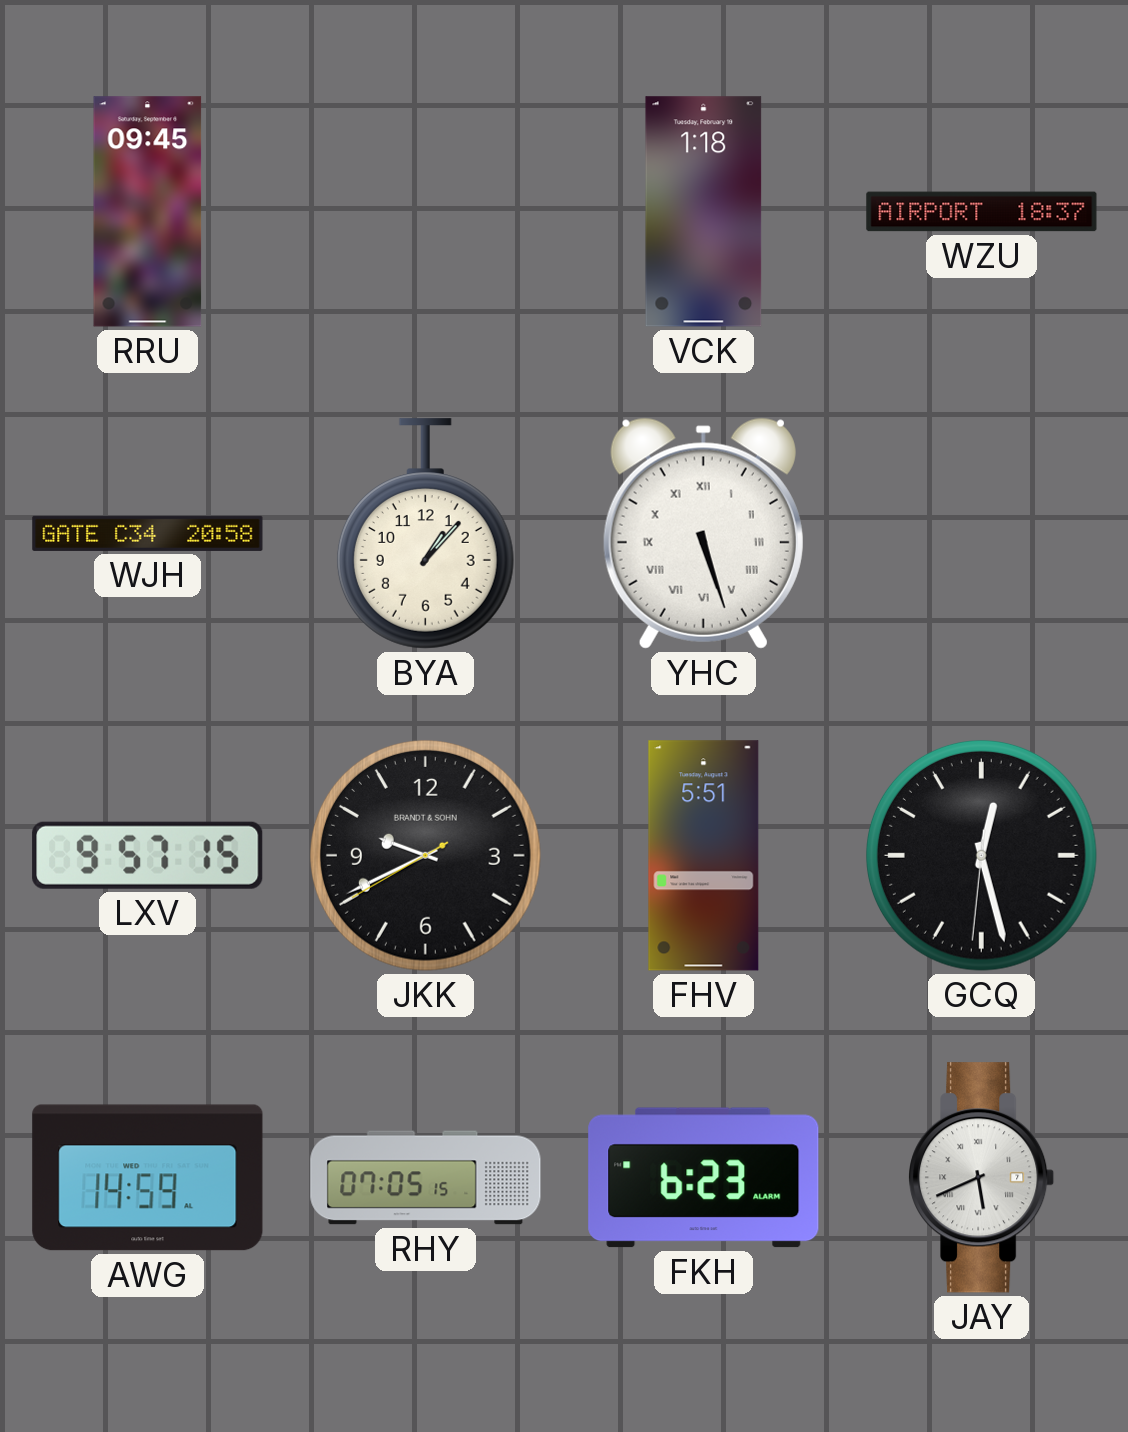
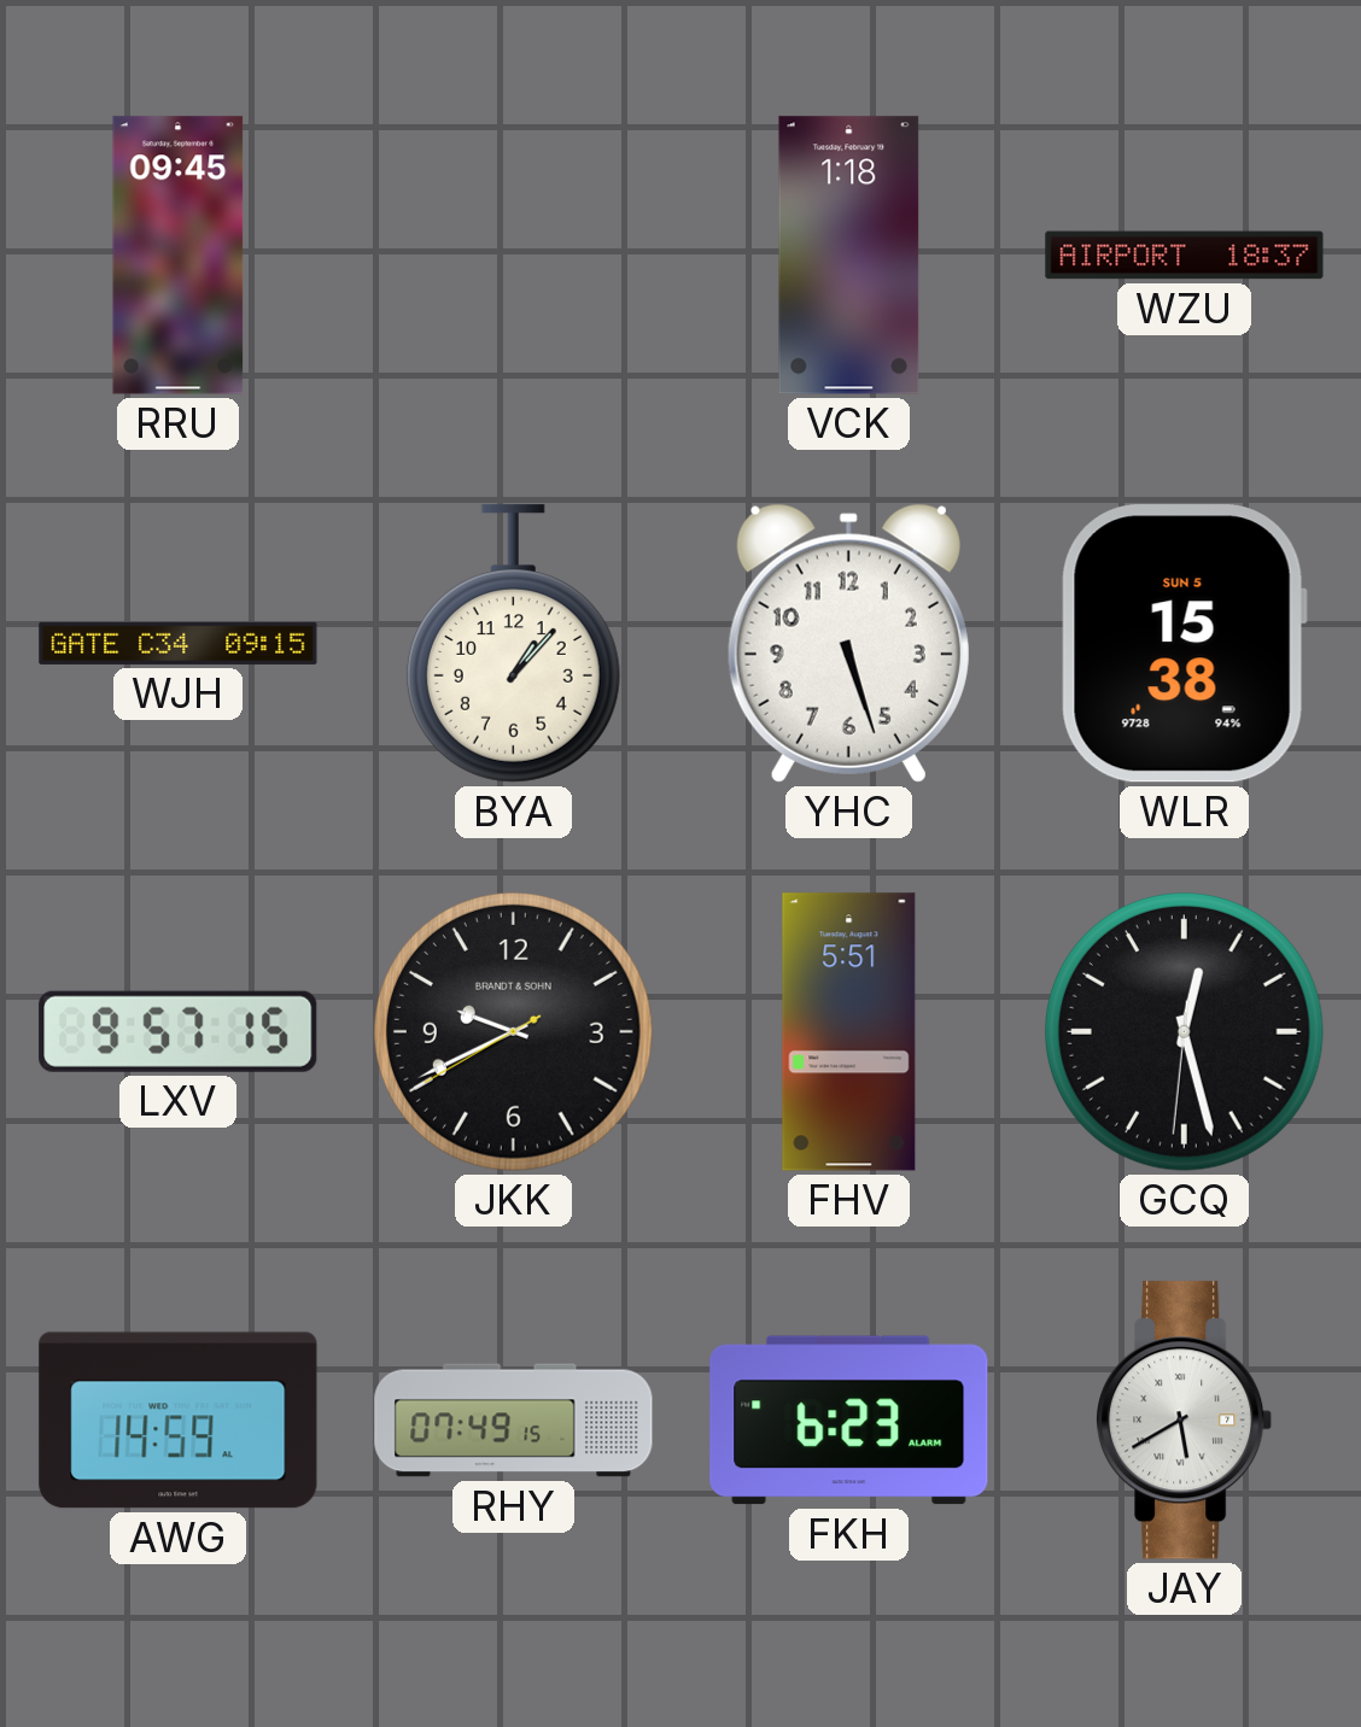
WJH: 20:58 -> 09:15
YHC numerals: Roman -> Arabic
WLR: none -> 15:38
RHY: 07:05 -> 07:49
JAY: 5:41 -> 5:40
